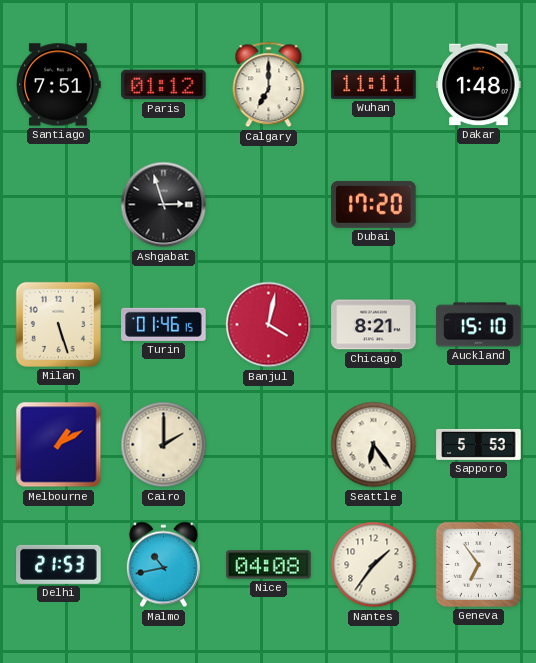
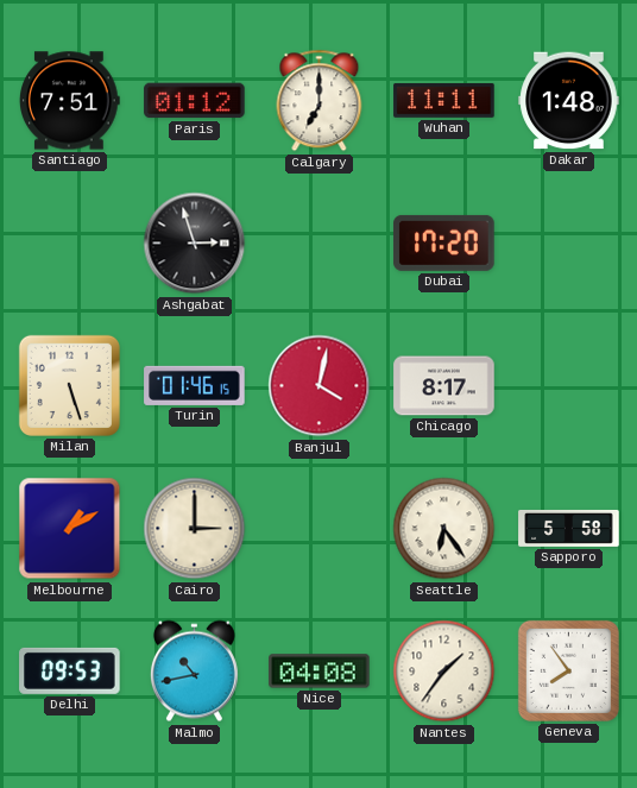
Chicago: 8:21 -> 8:17
Auckland: 15:10 -> none
Cairo: 2:00 -> 3:00
Sapporo: 5:53 -> 5:58
Delhi: 21:53 -> 09:53
Geneva: 6:54 -> 7:54
